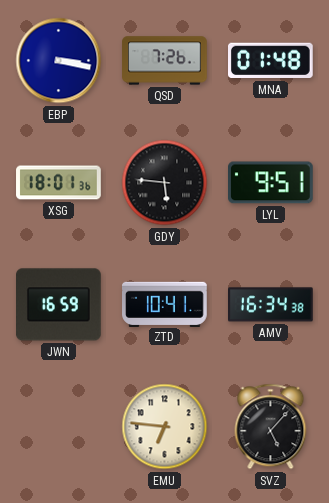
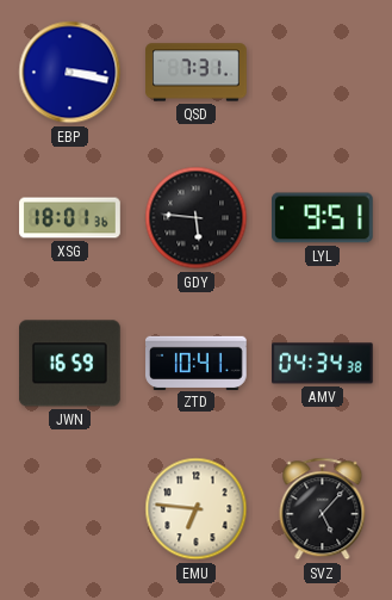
QSD: 7:26 -> 7:31
MNA: 01:48 -> none
AMV: 16:34 -> 04:34
